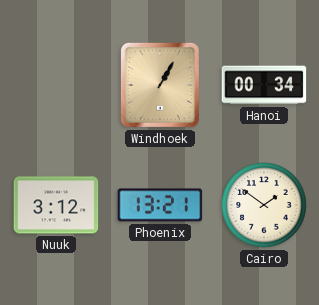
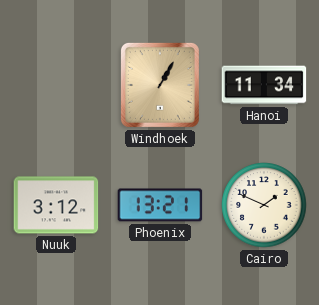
Hanoi: 00:34 -> 11:34
Cairo: 1:51 -> 1:49
